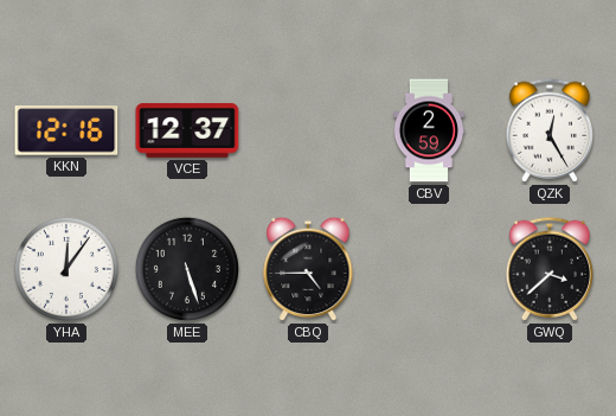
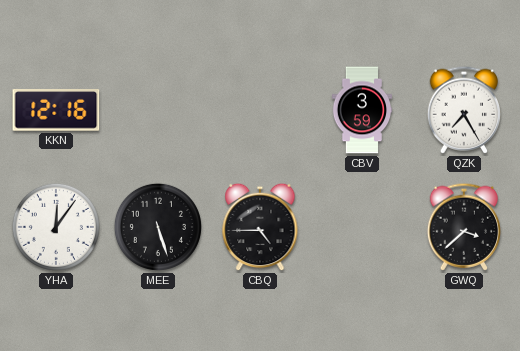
VCE: 12:37 -> none
CBV: 2:59 -> 3:59
QZK: 12:25 -> 7:25
